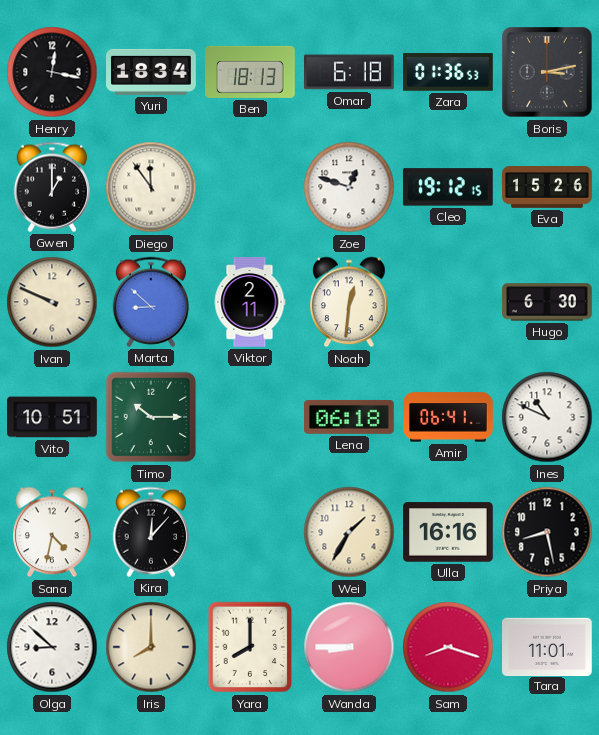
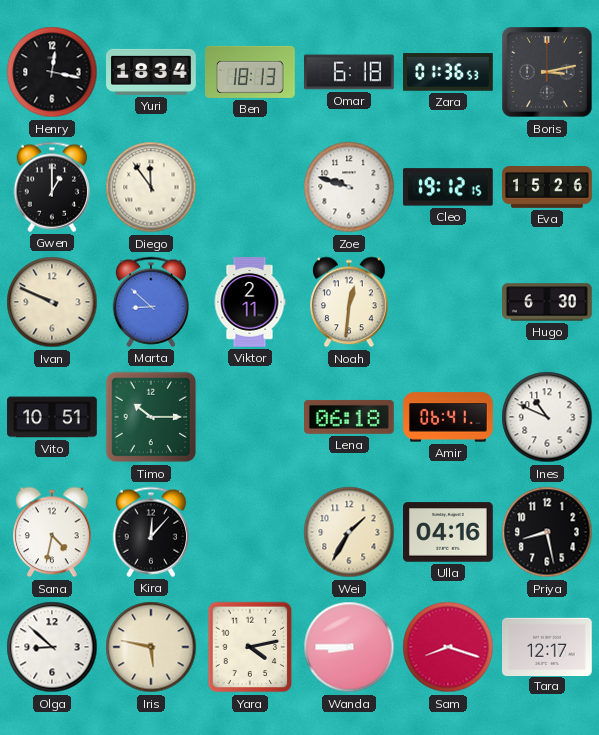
Zoe: 12:48 -> 9:48
Ulla: 16:16 -> 04:16
Iris: 8:00 -> 5:47
Yara: 8:00 -> 4:13
Tara: 11:01 -> 12:17
